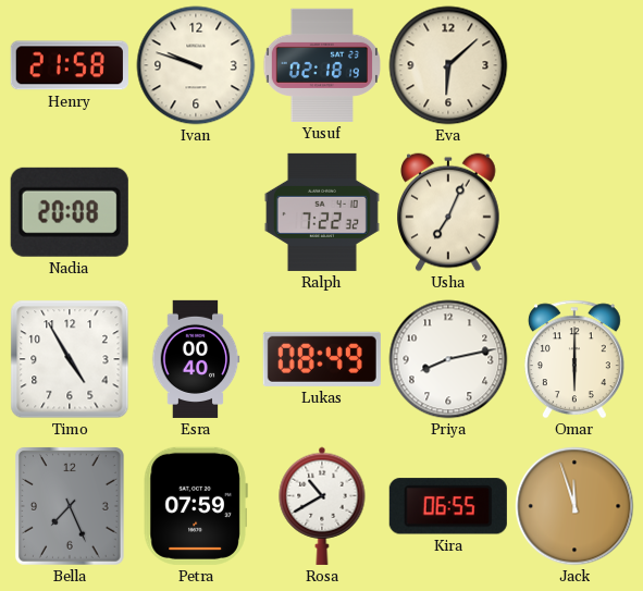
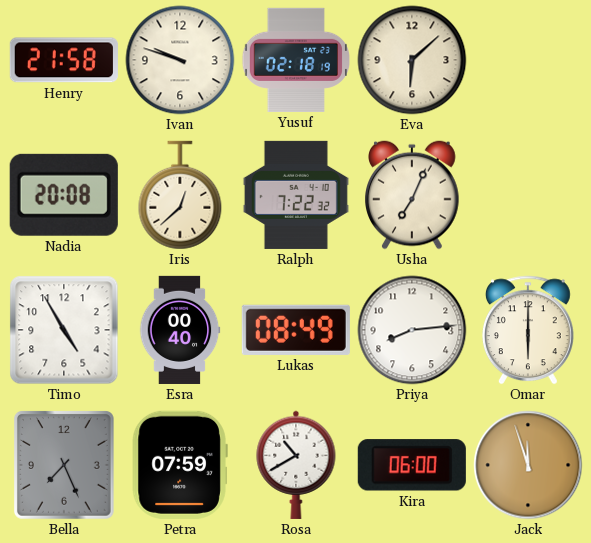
Iris: none -> 12:38
Priya: 8:13 -> 8:14
Kira: 06:55 -> 06:00
